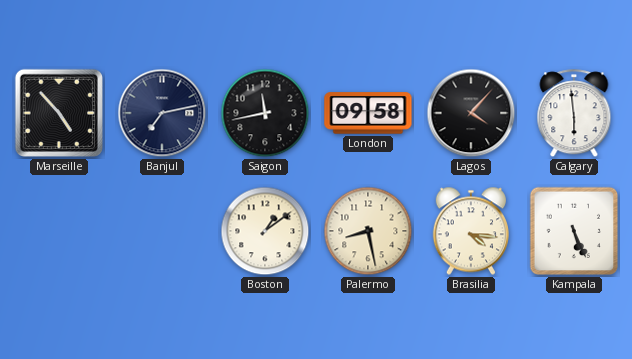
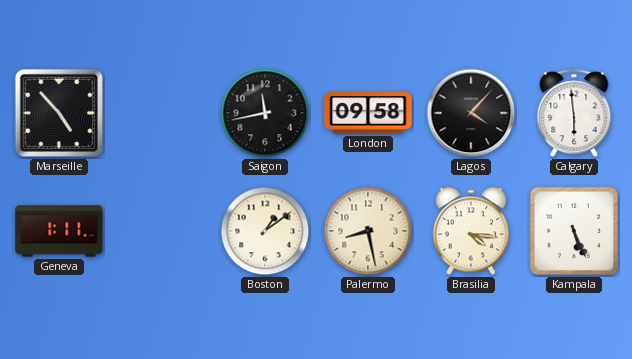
Banjul: 7:13 -> none
Geneva: none -> 1:11
